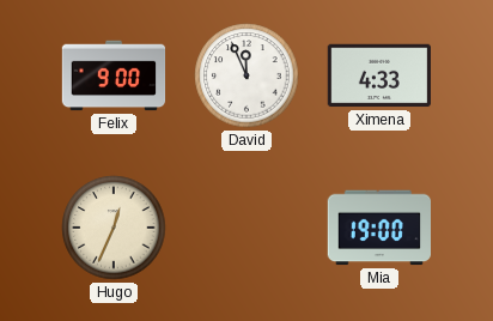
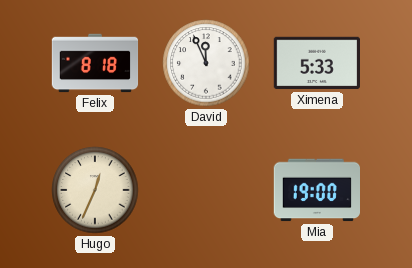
Felix: 9:00 -> 8:18
Ximena: 4:33 -> 5:33
